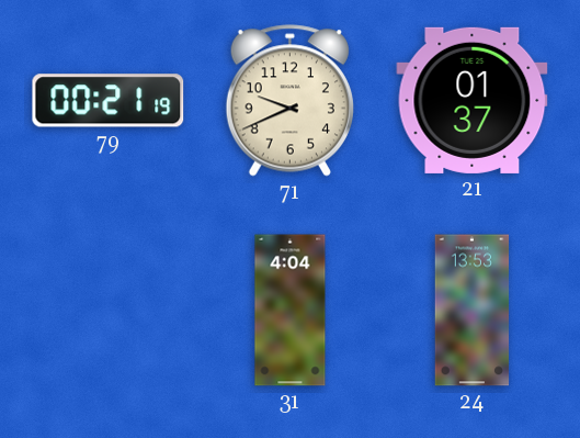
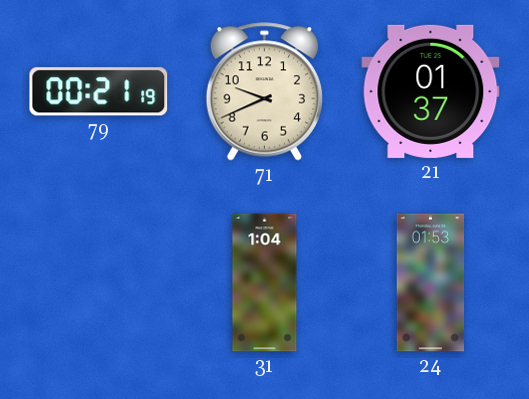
31: 4:04 -> 1:04
24: 13:53 -> 01:53
